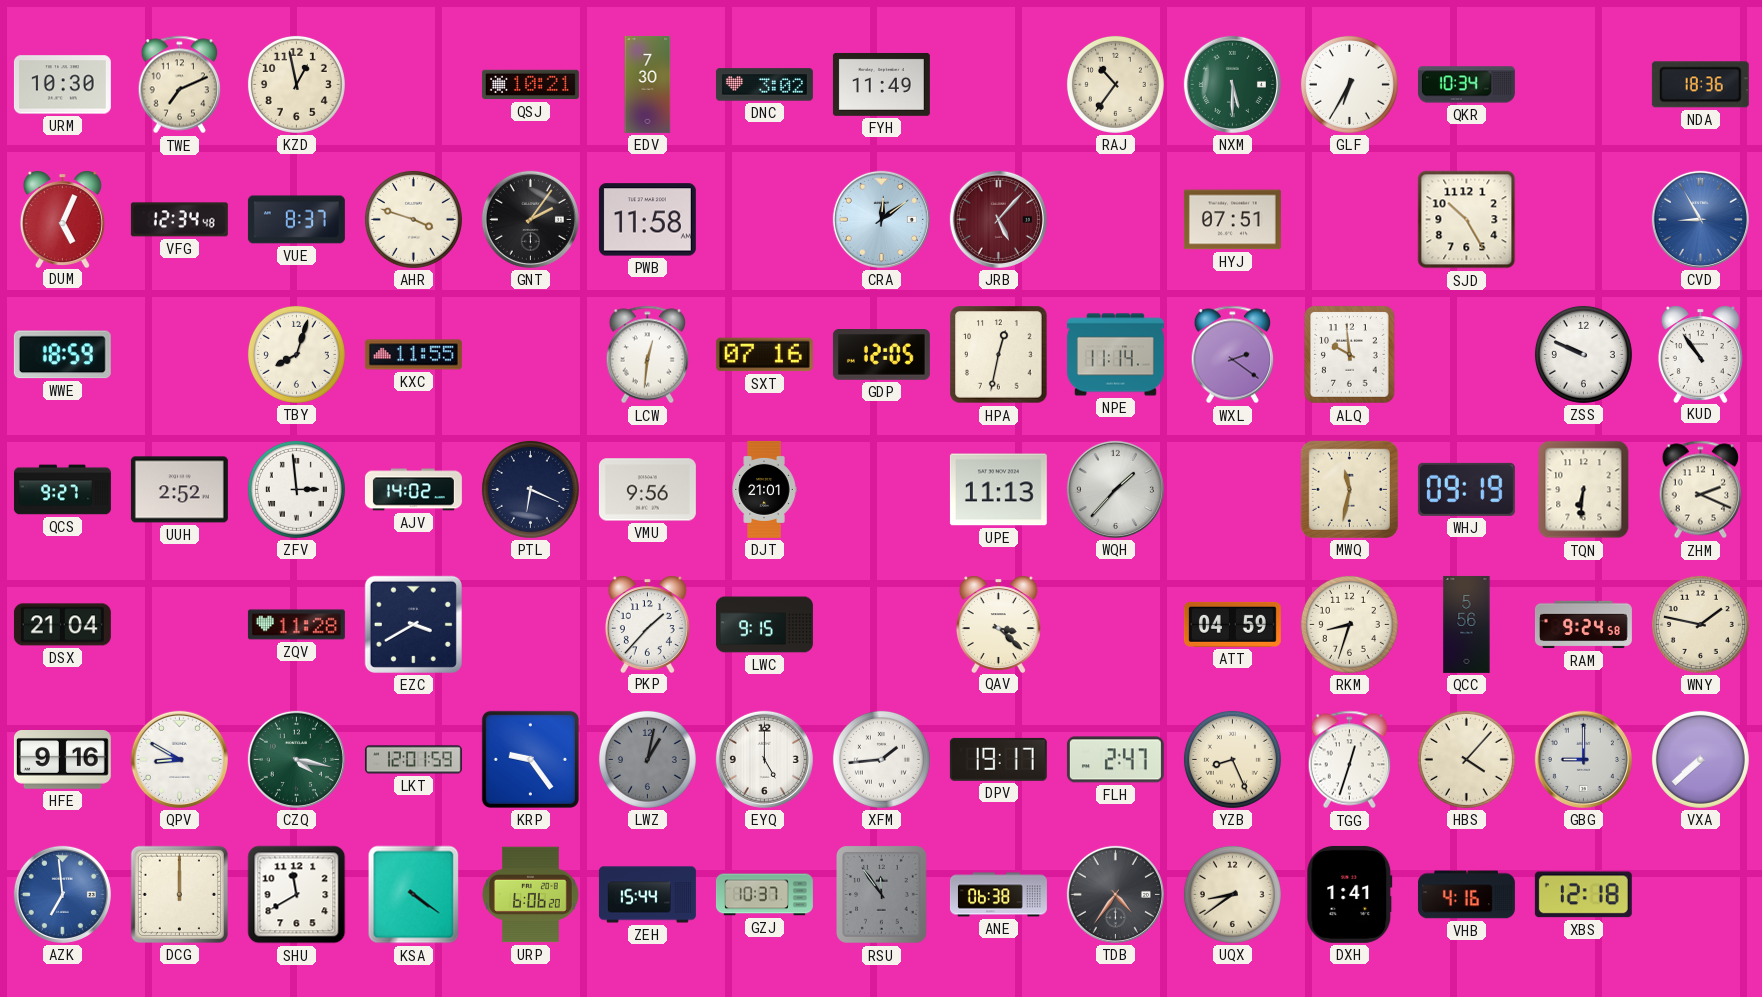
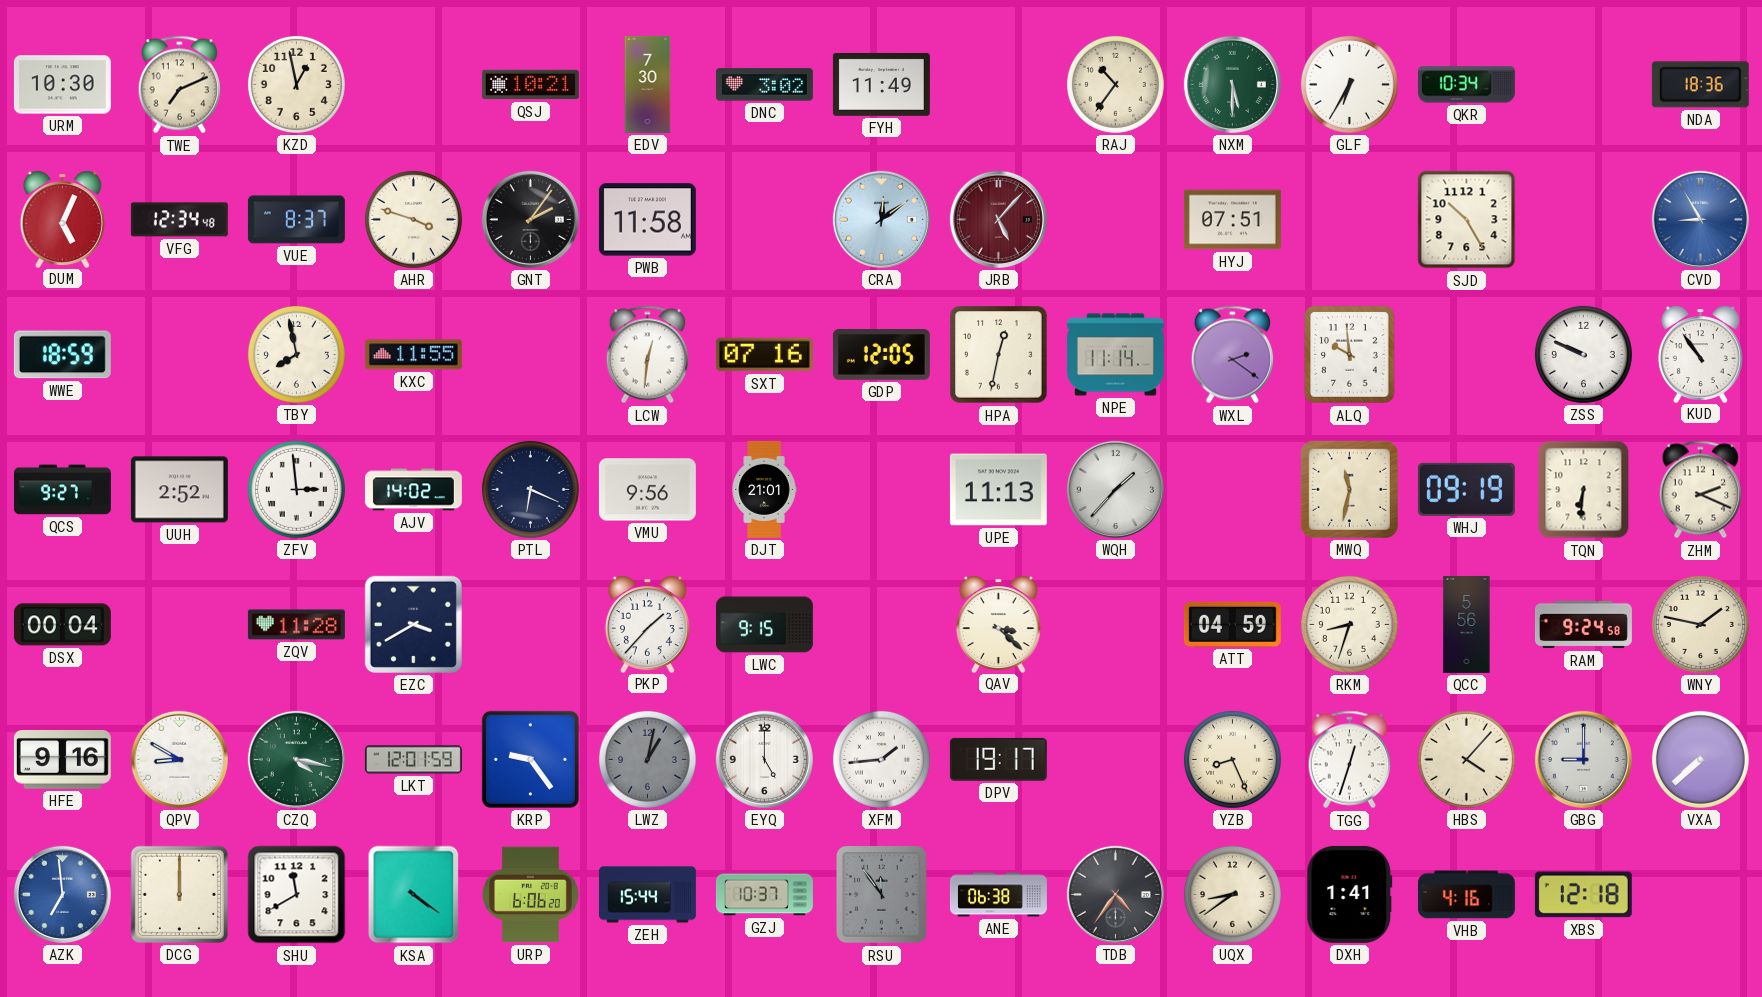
TBY: 8:03 -> 7:58
DSX: 21:04 -> 00:04
FLH: 2:47 -> none
